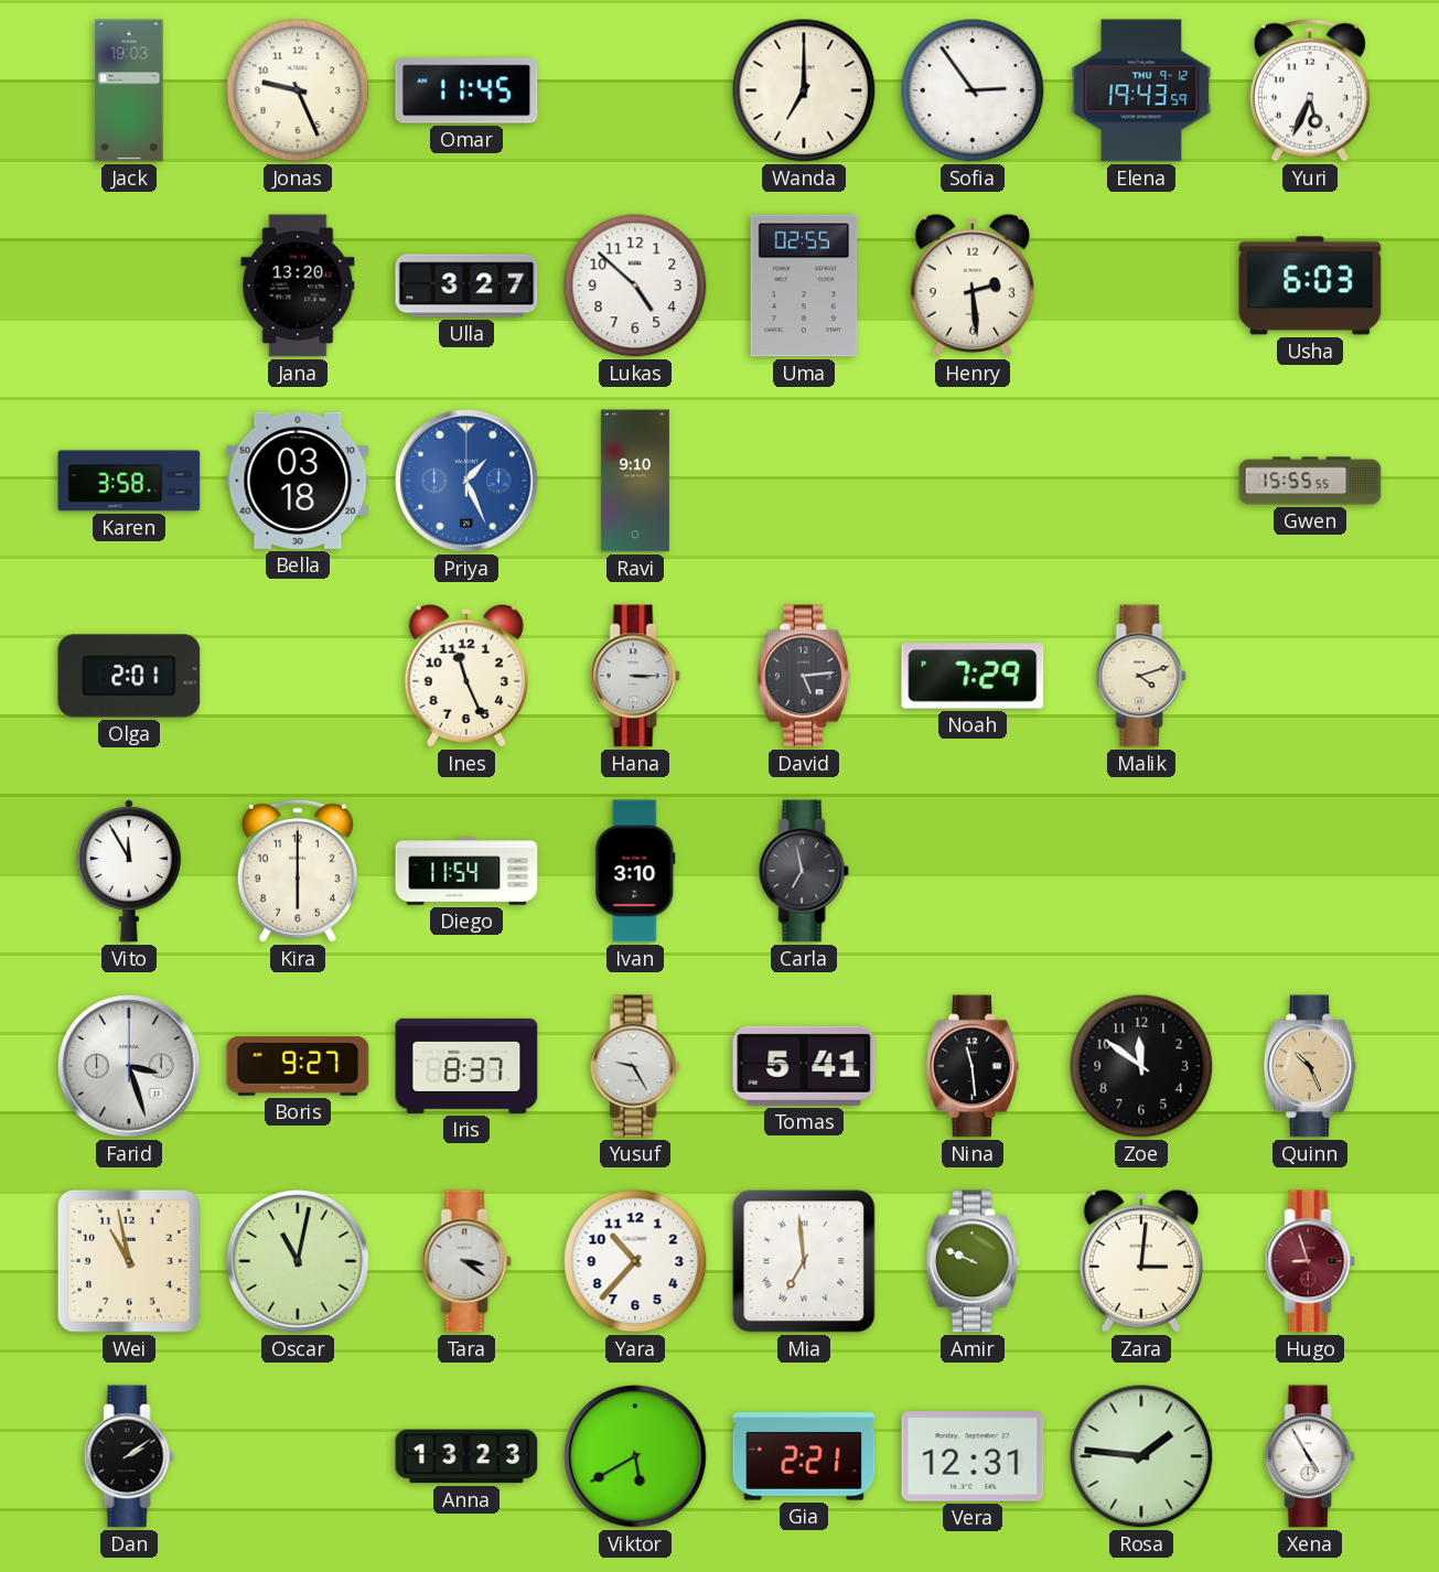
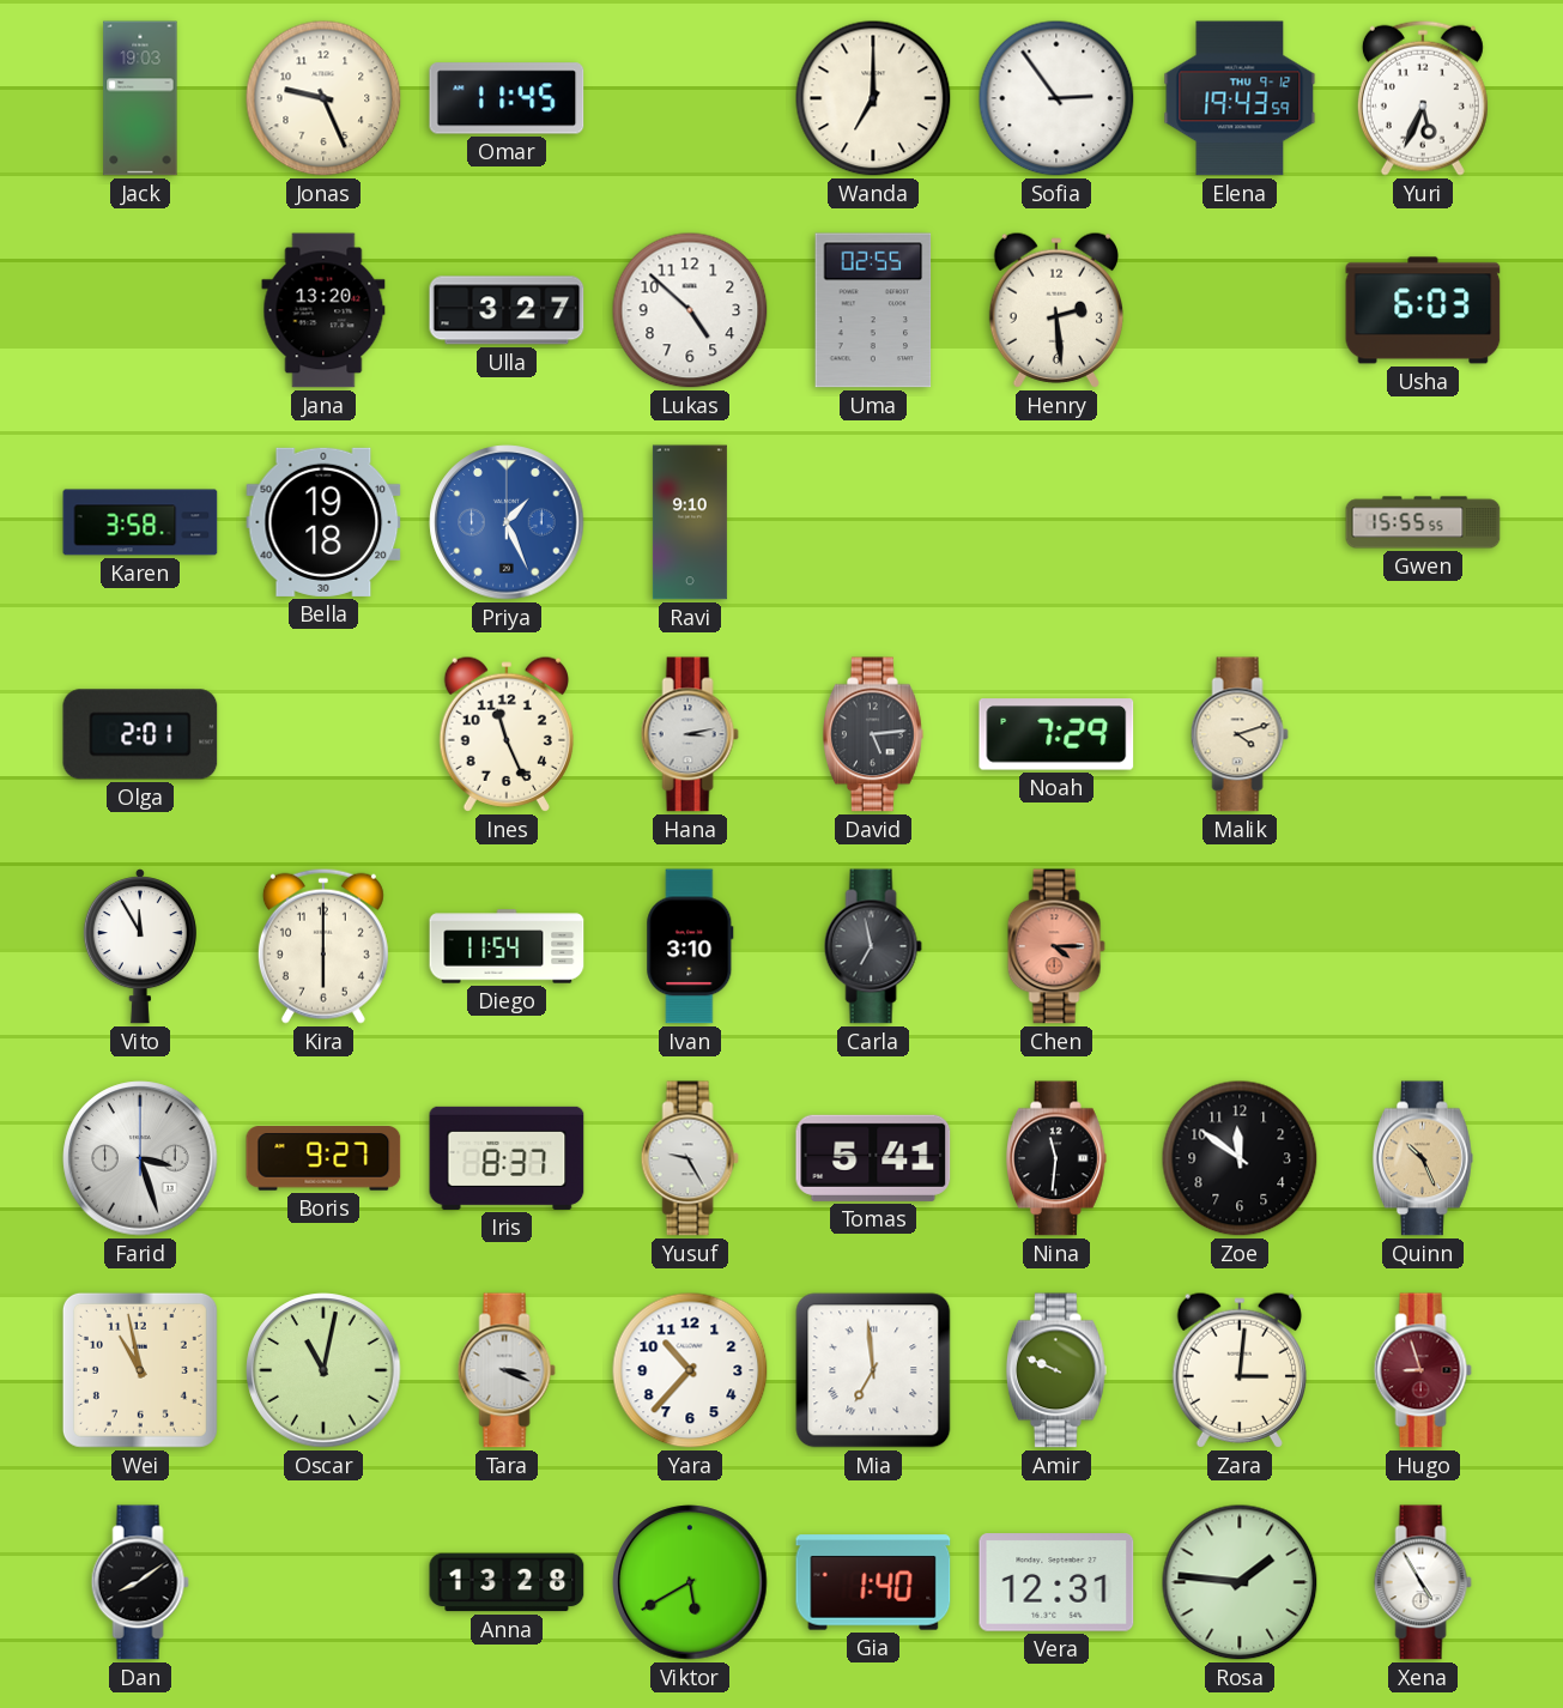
Bella: 03:18 -> 19:18
Hana: 3:15 -> 3:13
Chen: none -> 4:15
Nina: 11:29 -> 11:31
Tara: 3:21 -> 3:19
Dan: 2:09 -> 8:09
Anna: 13:23 -> 13:28
Gia: 2:21 -> 1:40
